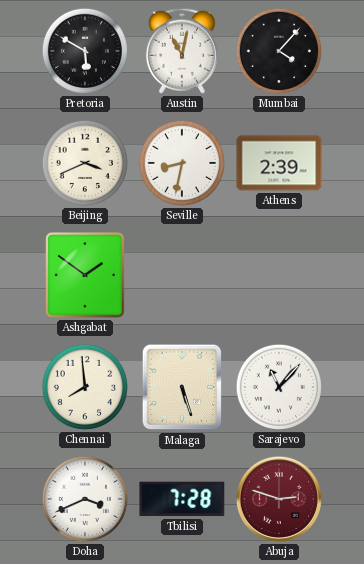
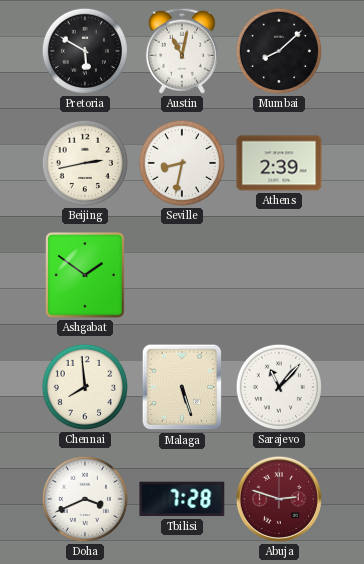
Mumbai: 4:07 -> 8:08
Beijing: 3:41 -> 2:43
